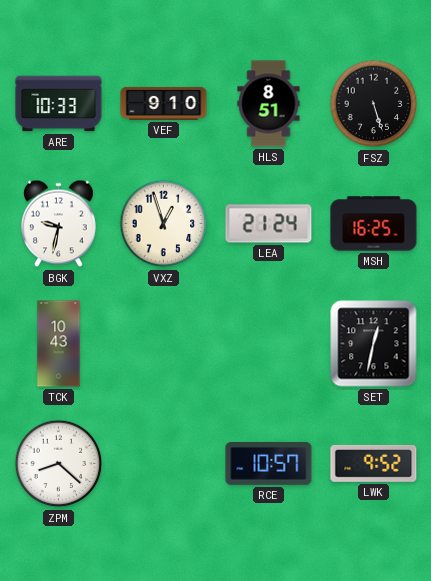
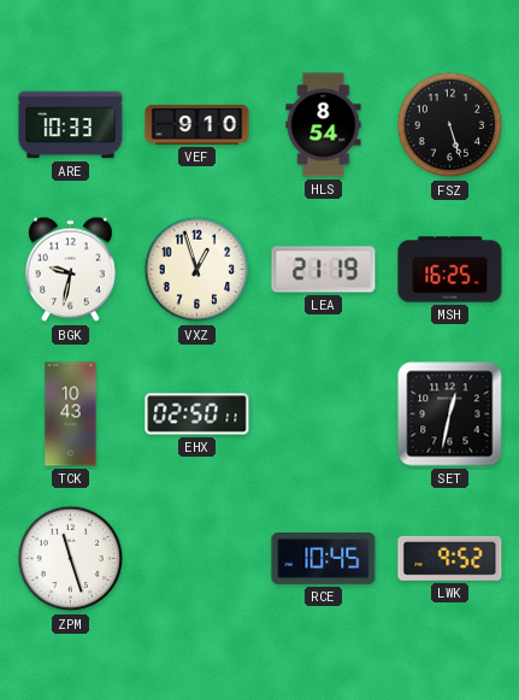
HLS: 8:51 -> 8:54
LEA: 21:24 -> 21:19
EHX: none -> 02:50
ZPM: 8:22 -> 11:27
RCE: 10:57 -> 10:45
